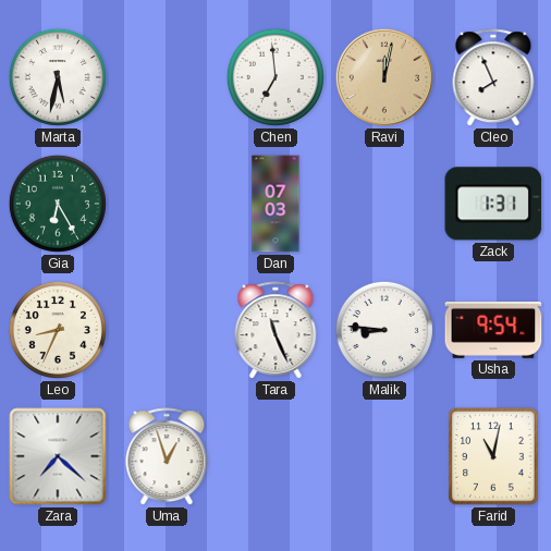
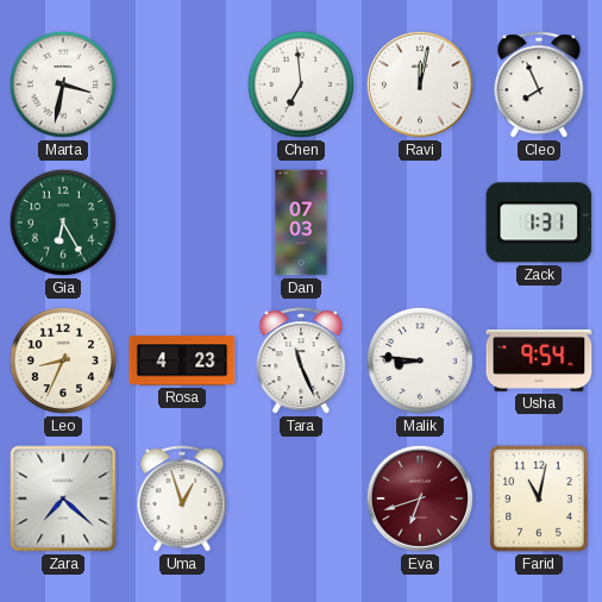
Marta: 5:32 -> 3:32
Ravi dial: champagne -> white
Rosa: none -> 4:23
Eva: none -> 6:42
